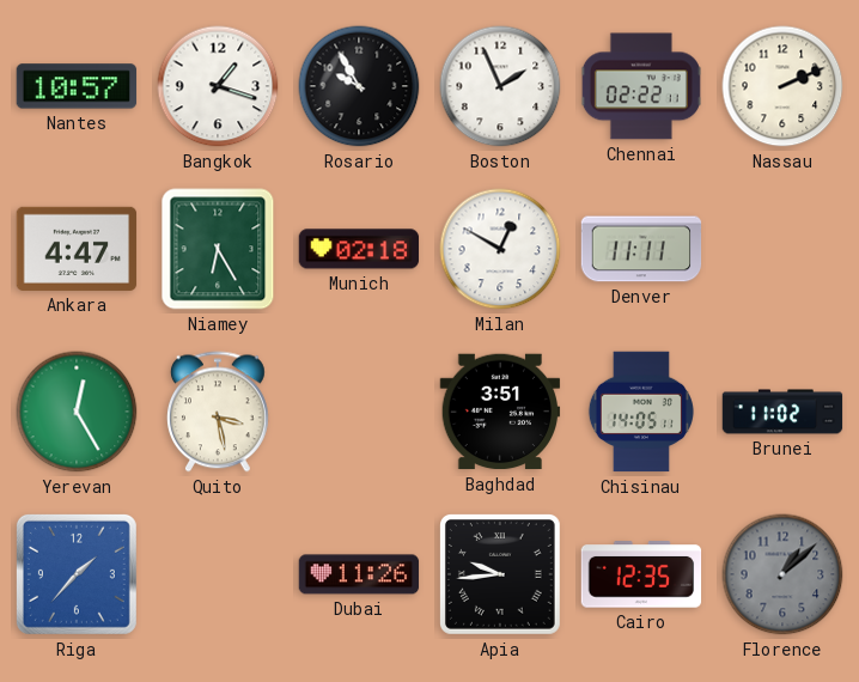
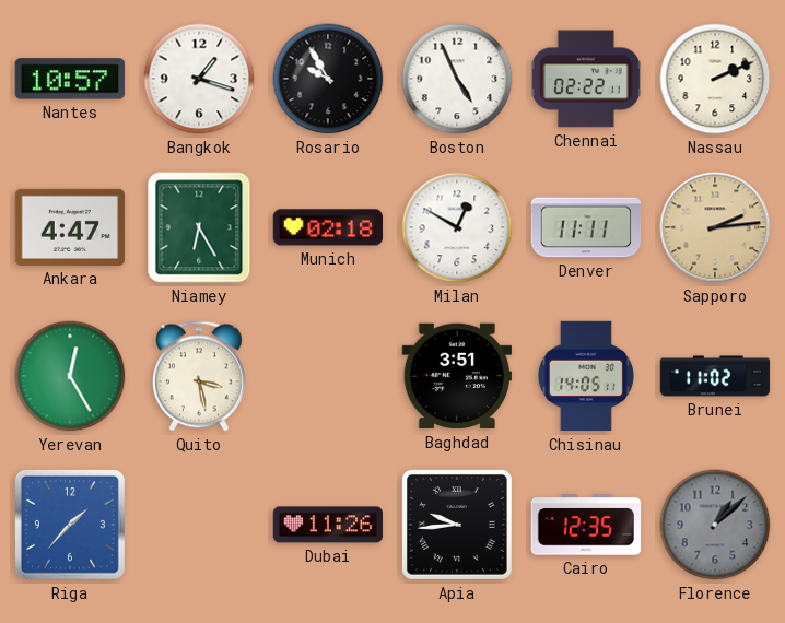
Boston: 1:56 -> 4:56
Sapporo: none -> 2:14
